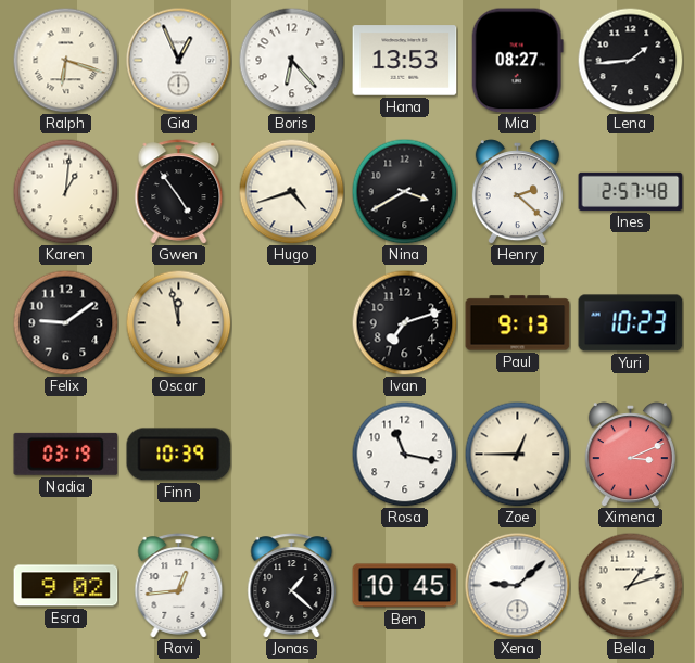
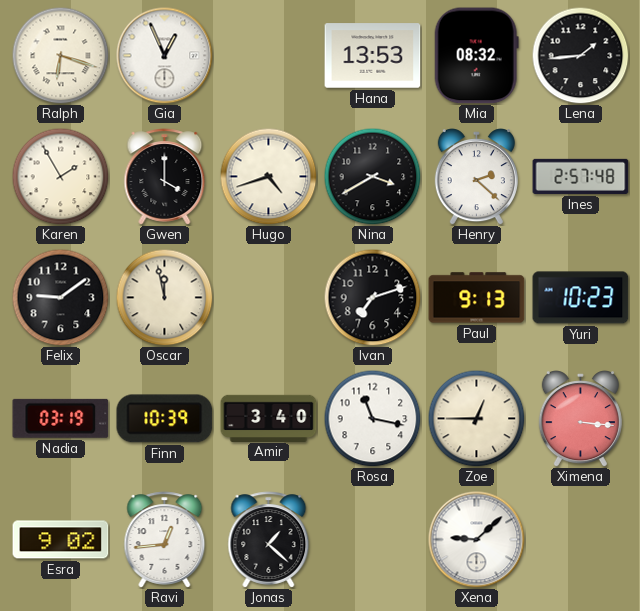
Boris: 6:23 -> none
Mia: 08:27 -> 08:32
Karen: 1:01 -> 1:55
Gwen: 4:54 -> 4:00
Amir: none -> 3:40
Ximena: 3:11 -> 3:16
Ben: 10:45 -> none
Bella: 1:12 -> none
